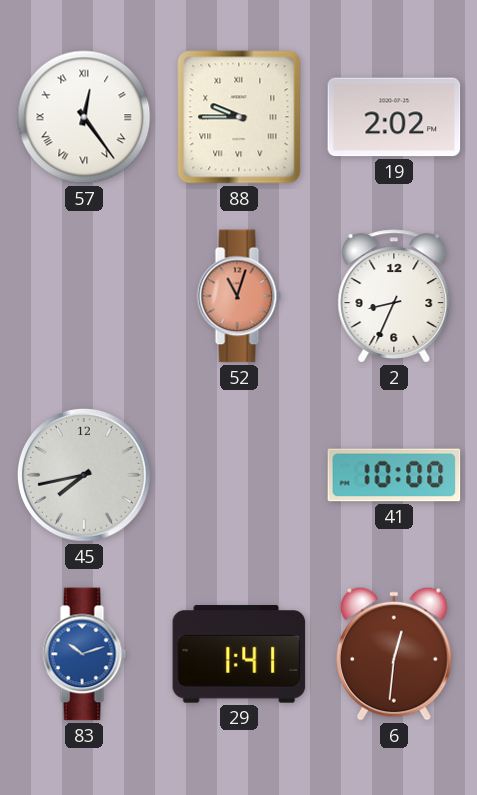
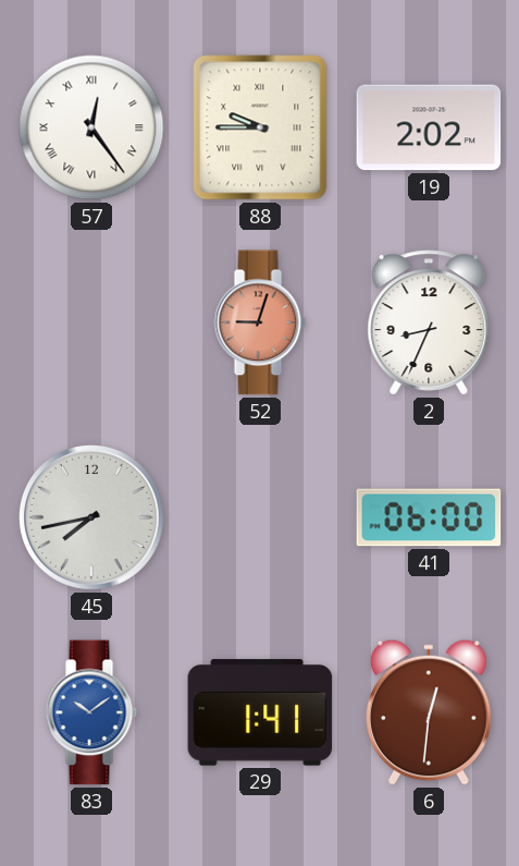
52: 11:03 -> 9:03
41: 10:00 -> 06:00
83: 10:12 -> 10:09
